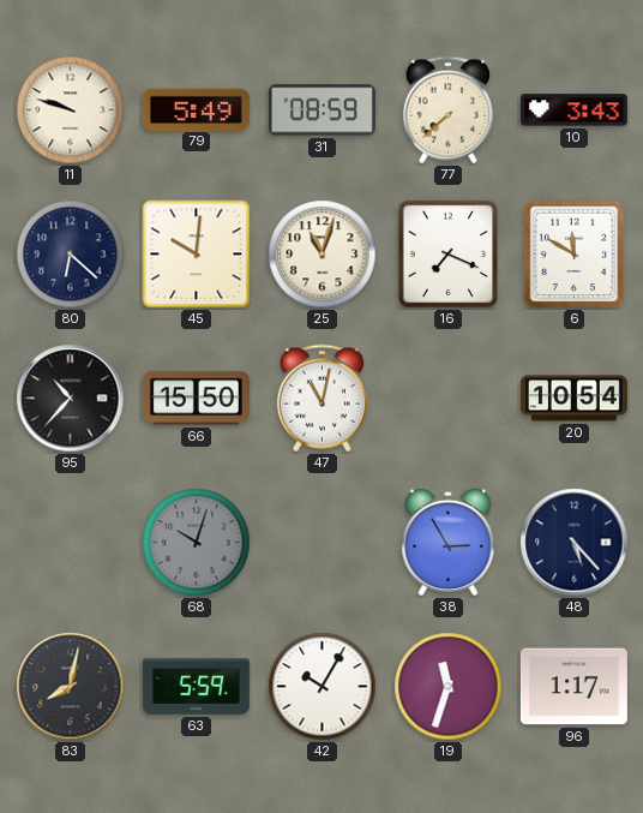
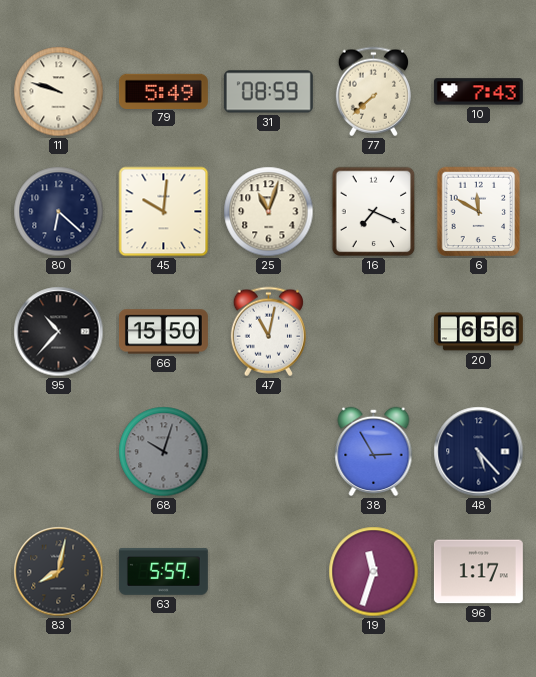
10: 3:43 -> 7:43
20: 10:54 -> 6:56
42: 10:05 -> none
